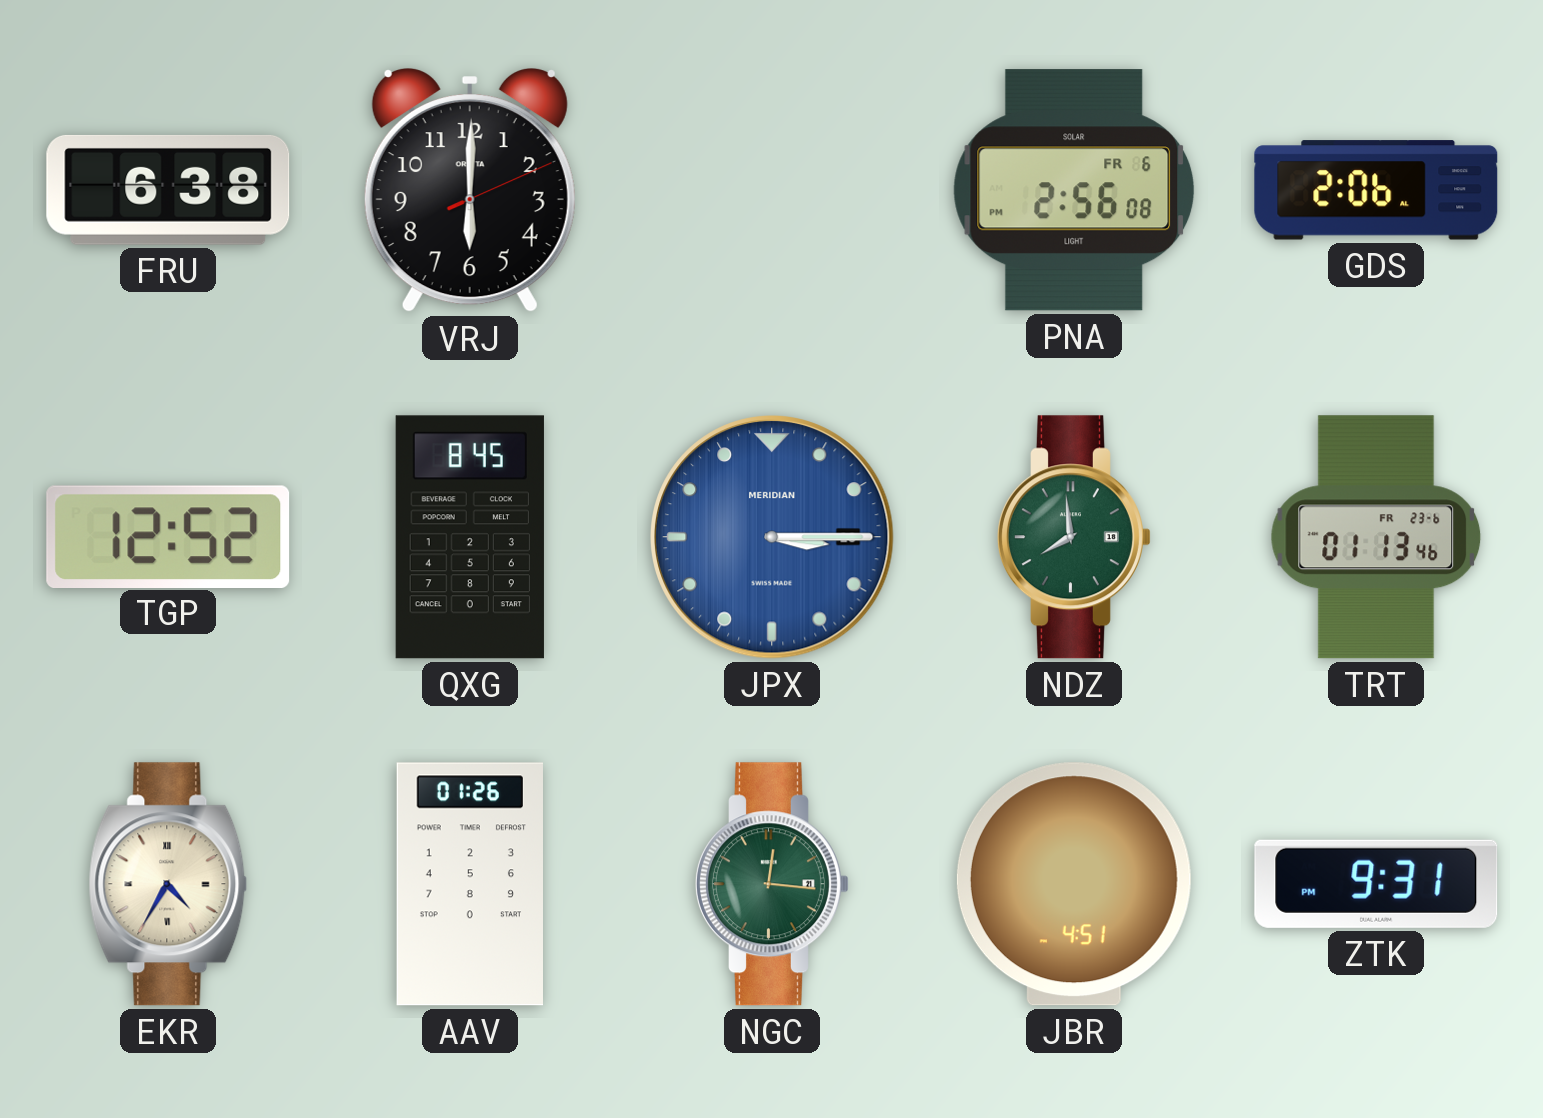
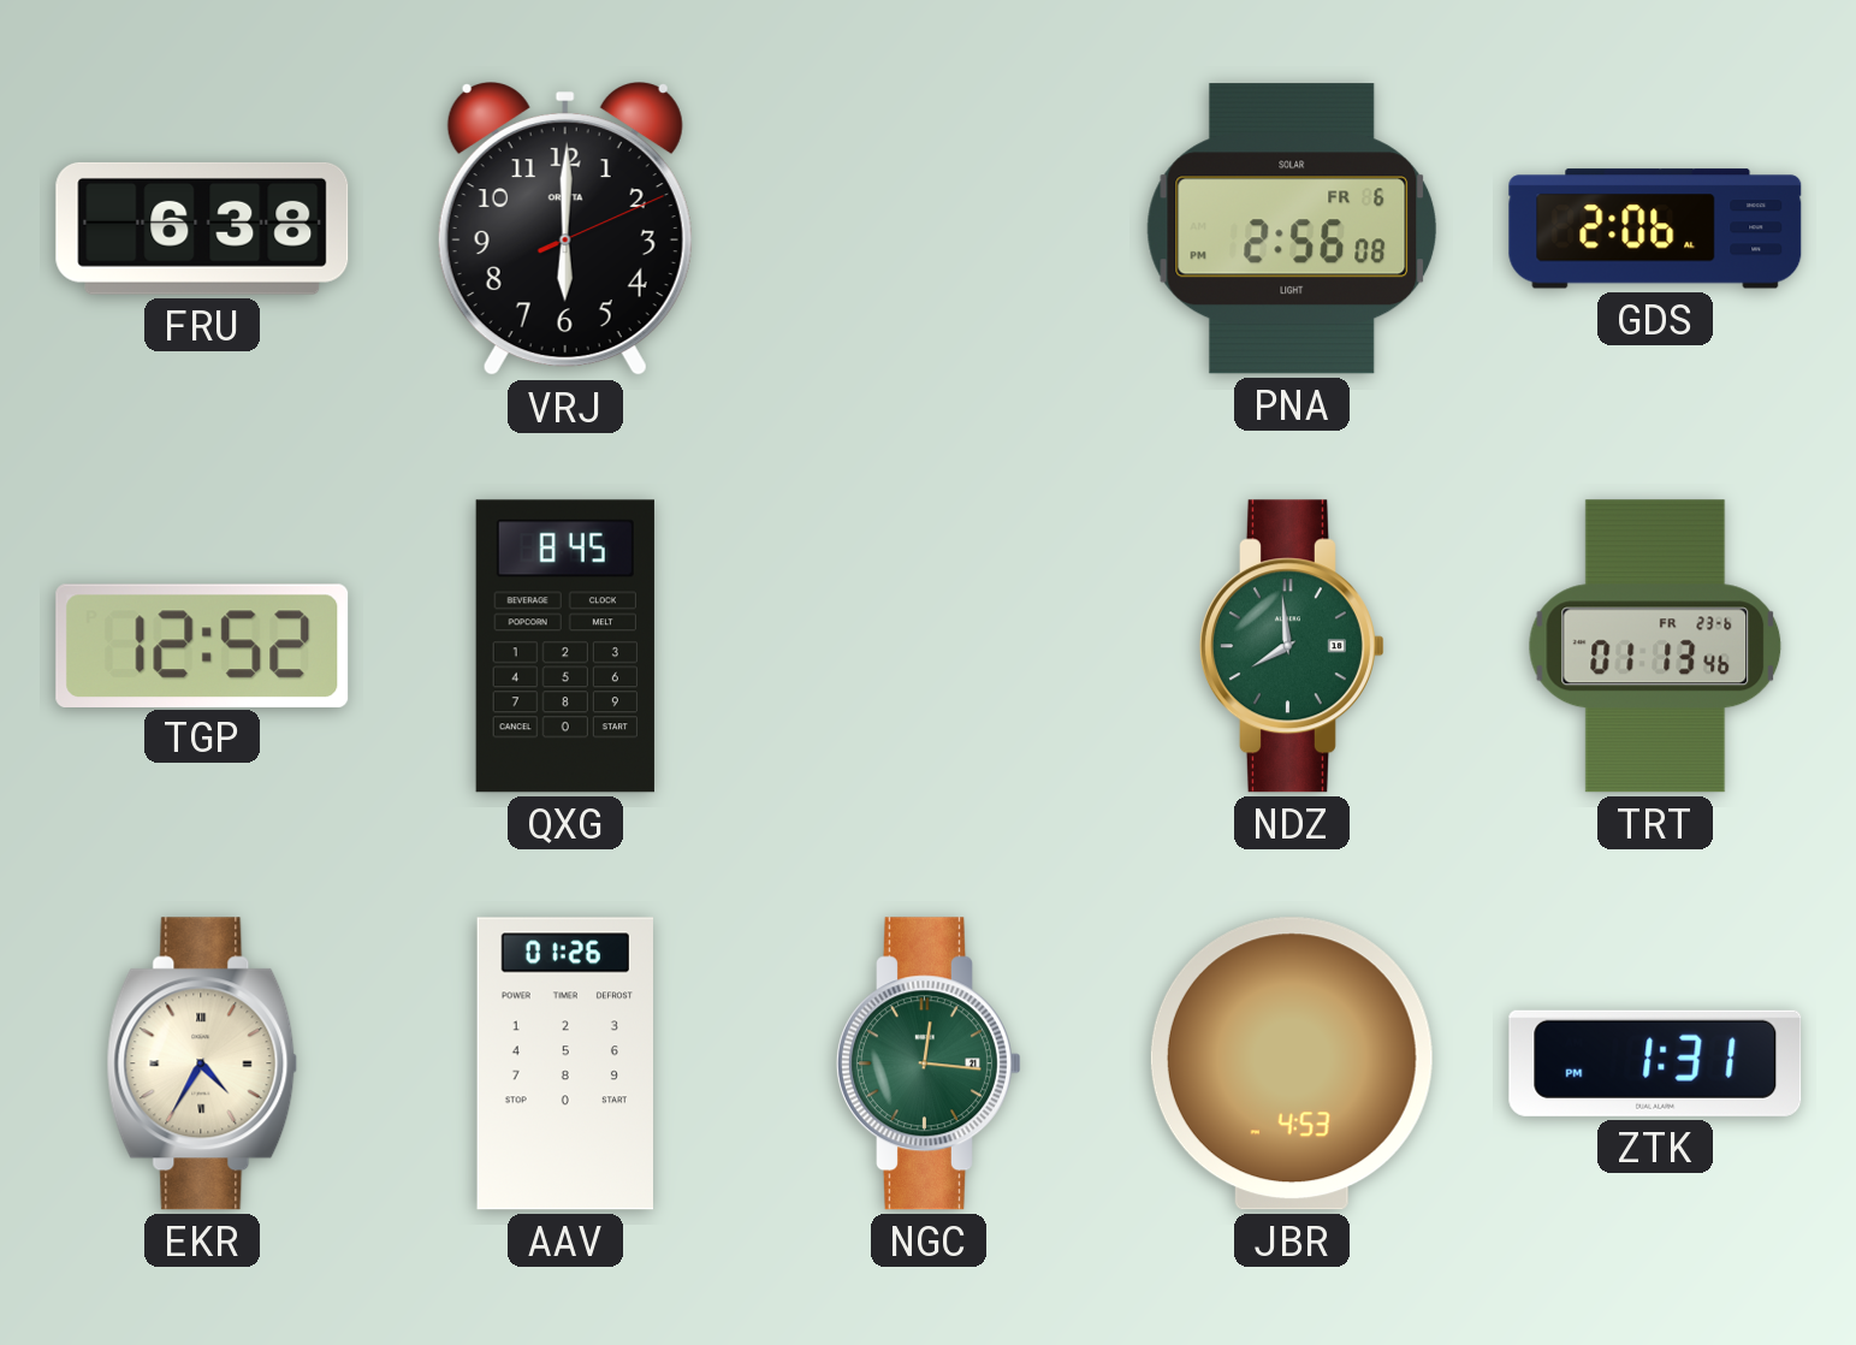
JPX: 3:15 -> none
JBR: 4:51 -> 4:53
ZTK: 9:31 -> 1:31
